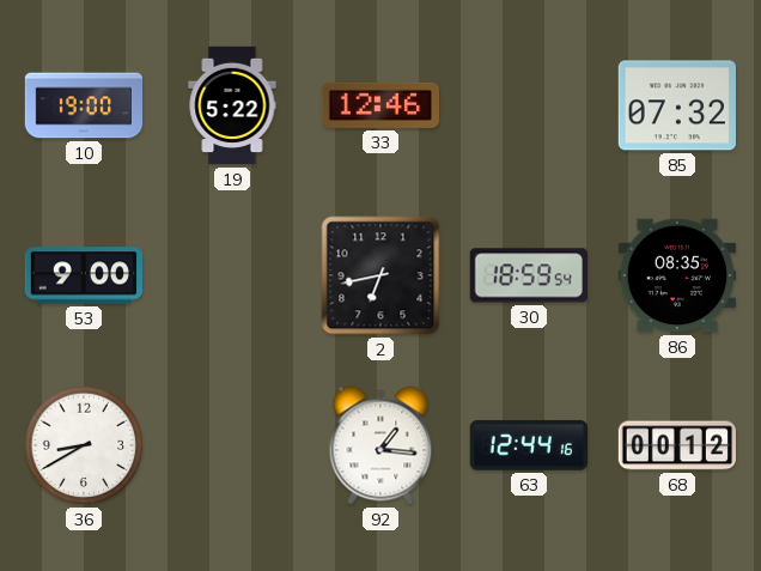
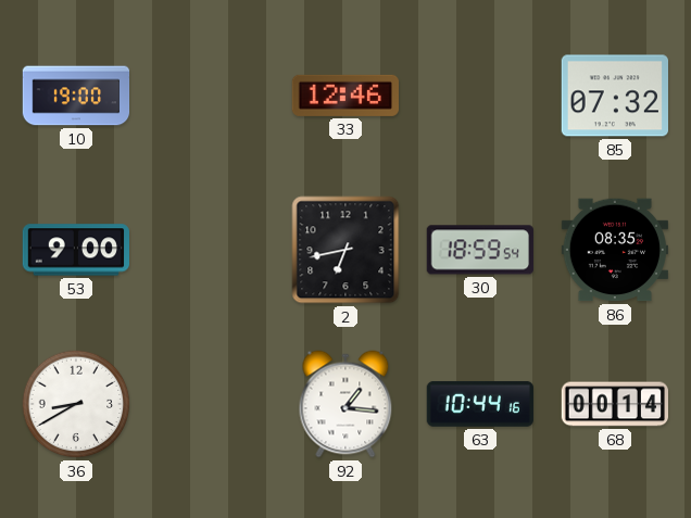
19: 5:22 -> none
63: 12:44 -> 10:44
68: 00:12 -> 00:14
